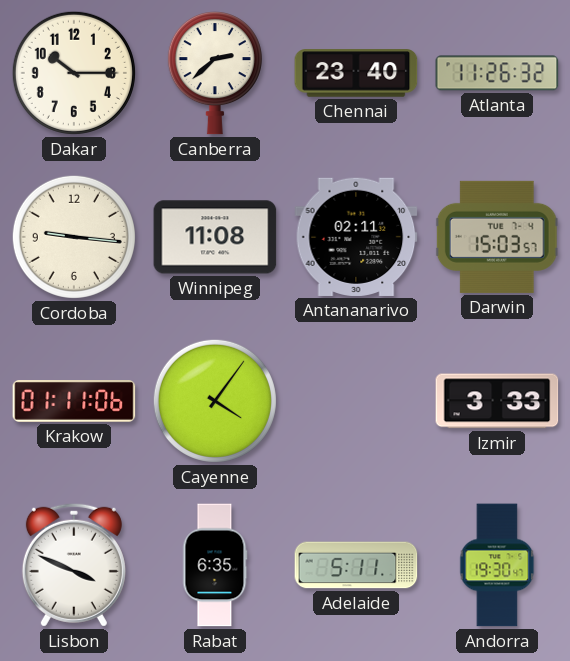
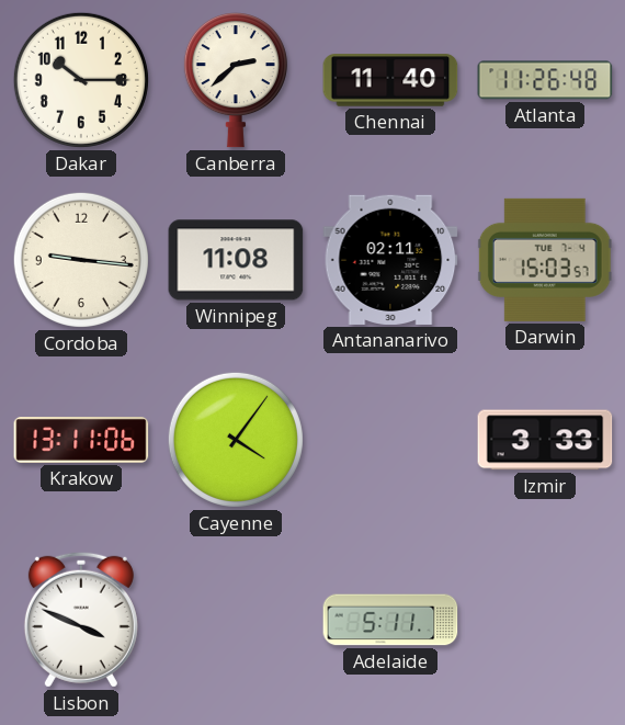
Chennai: 23:40 -> 11:40
Atlanta: 11:26:32 -> 11:26:48
Krakow: 01:11 -> 13:11
Rabat: 6:35 -> none
Andorra: 19:30 -> none
